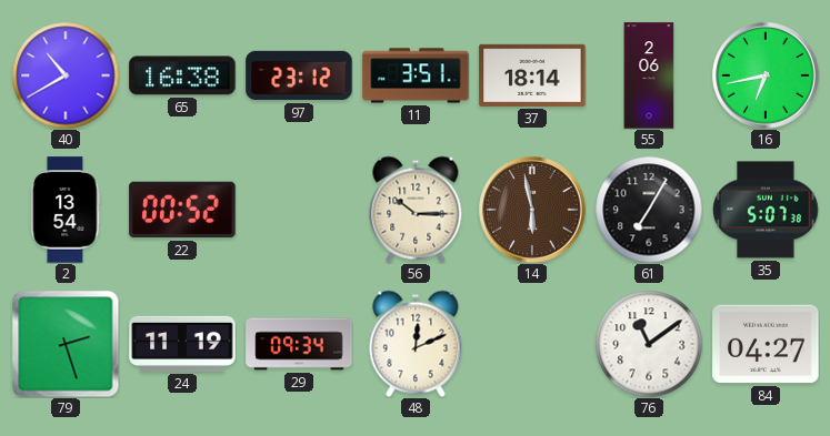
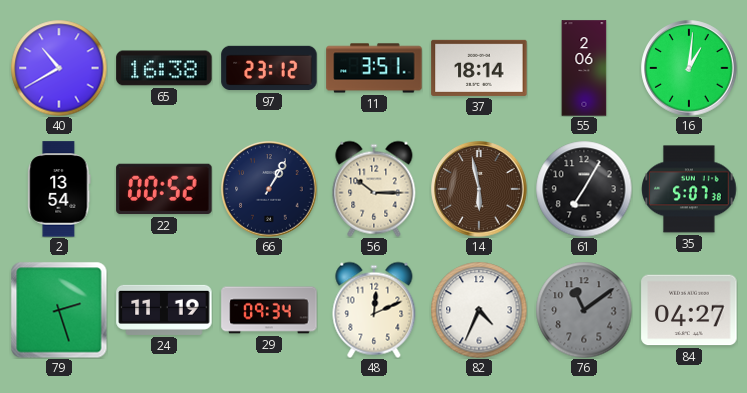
16: 6:43 -> 1:01
66: none -> 1:05
82: none -> 4:34
76 dial: white -> grey
